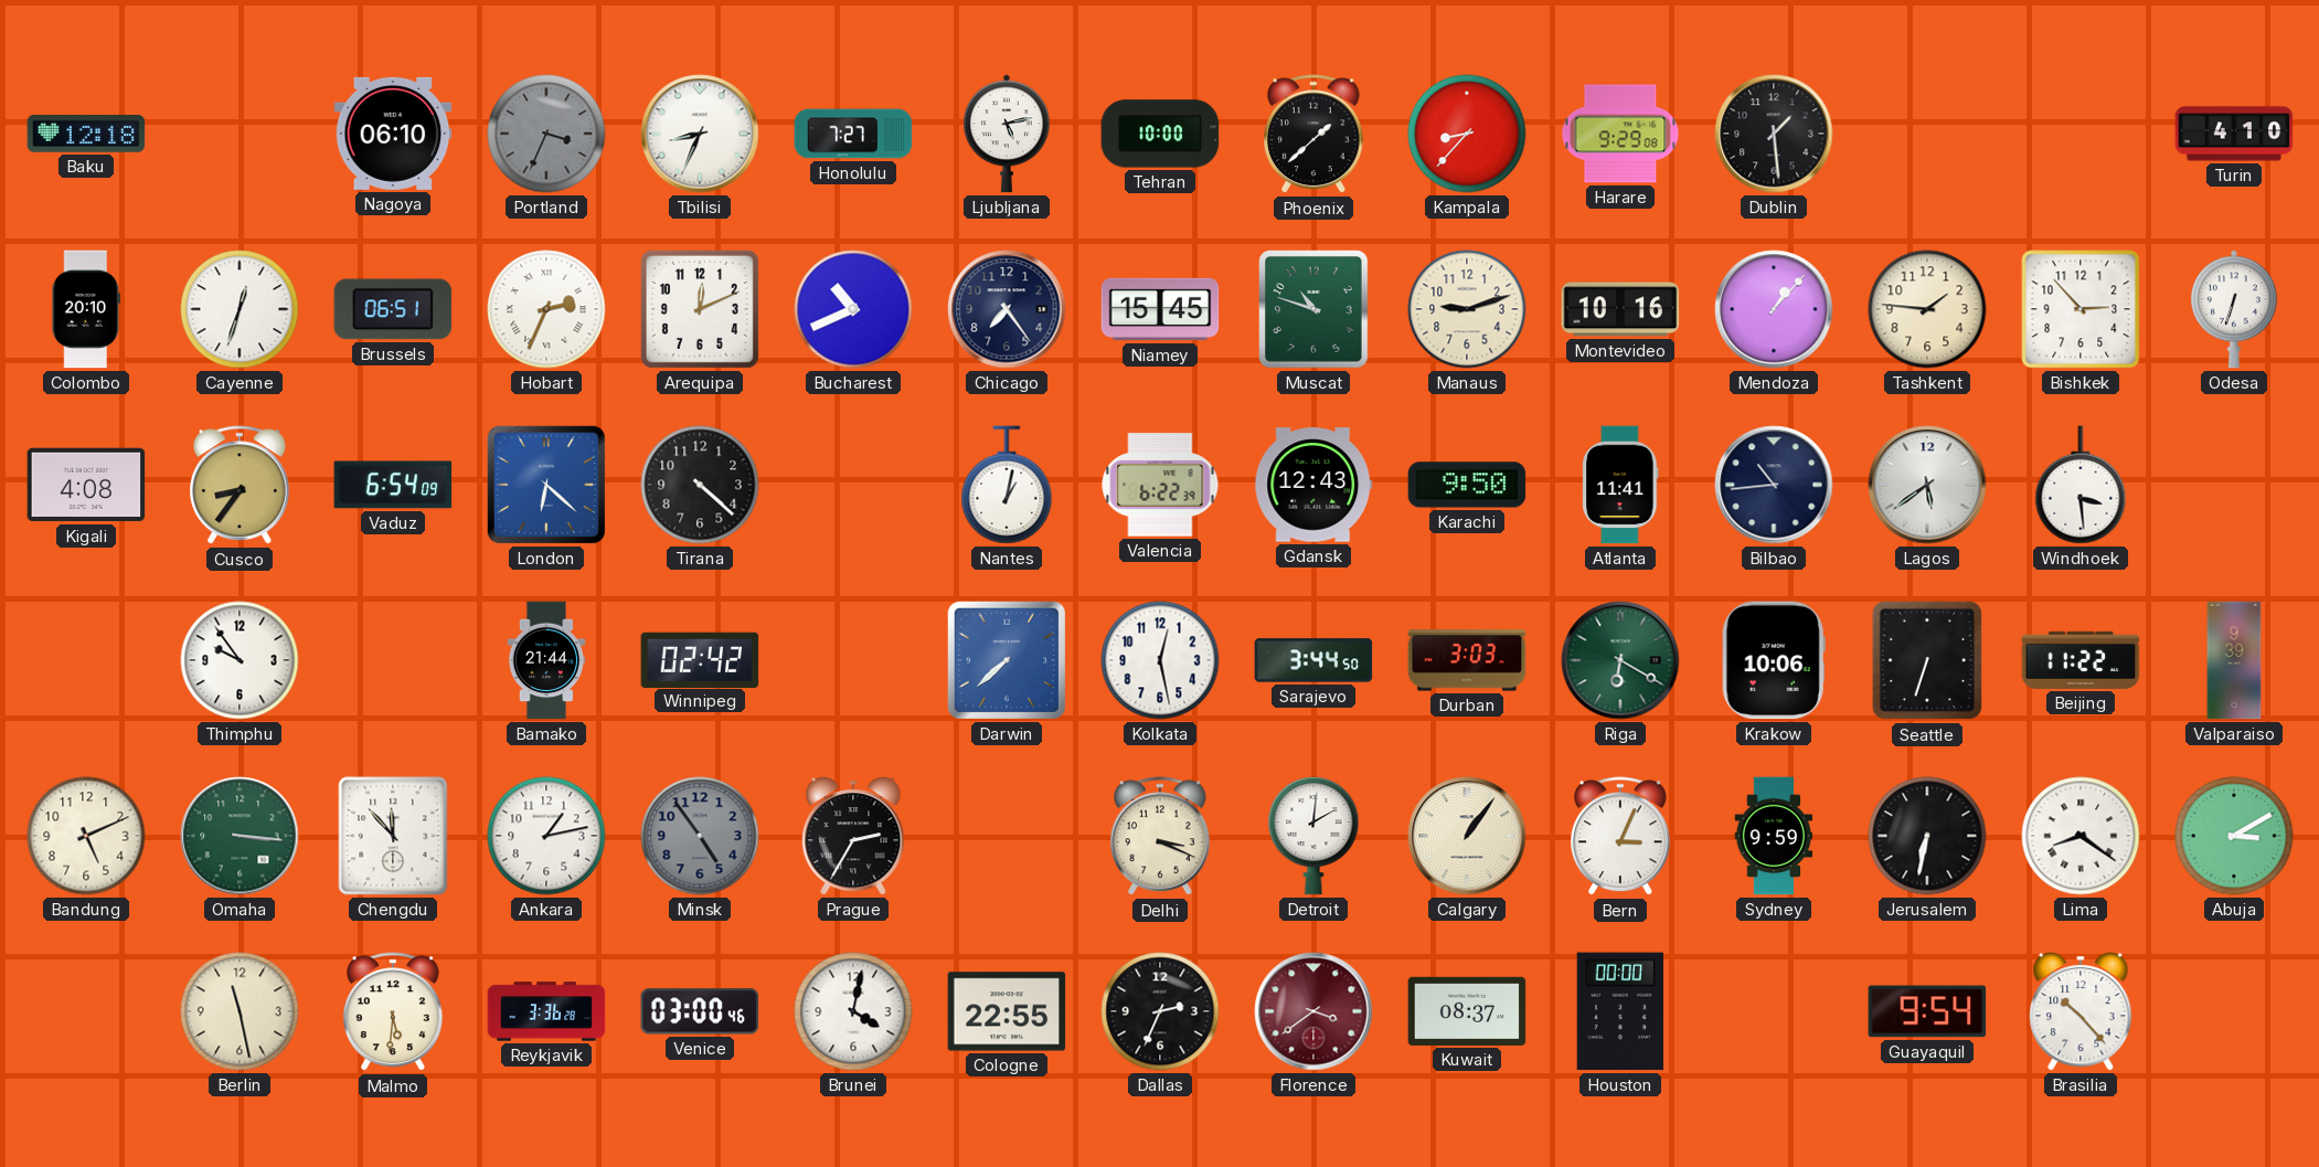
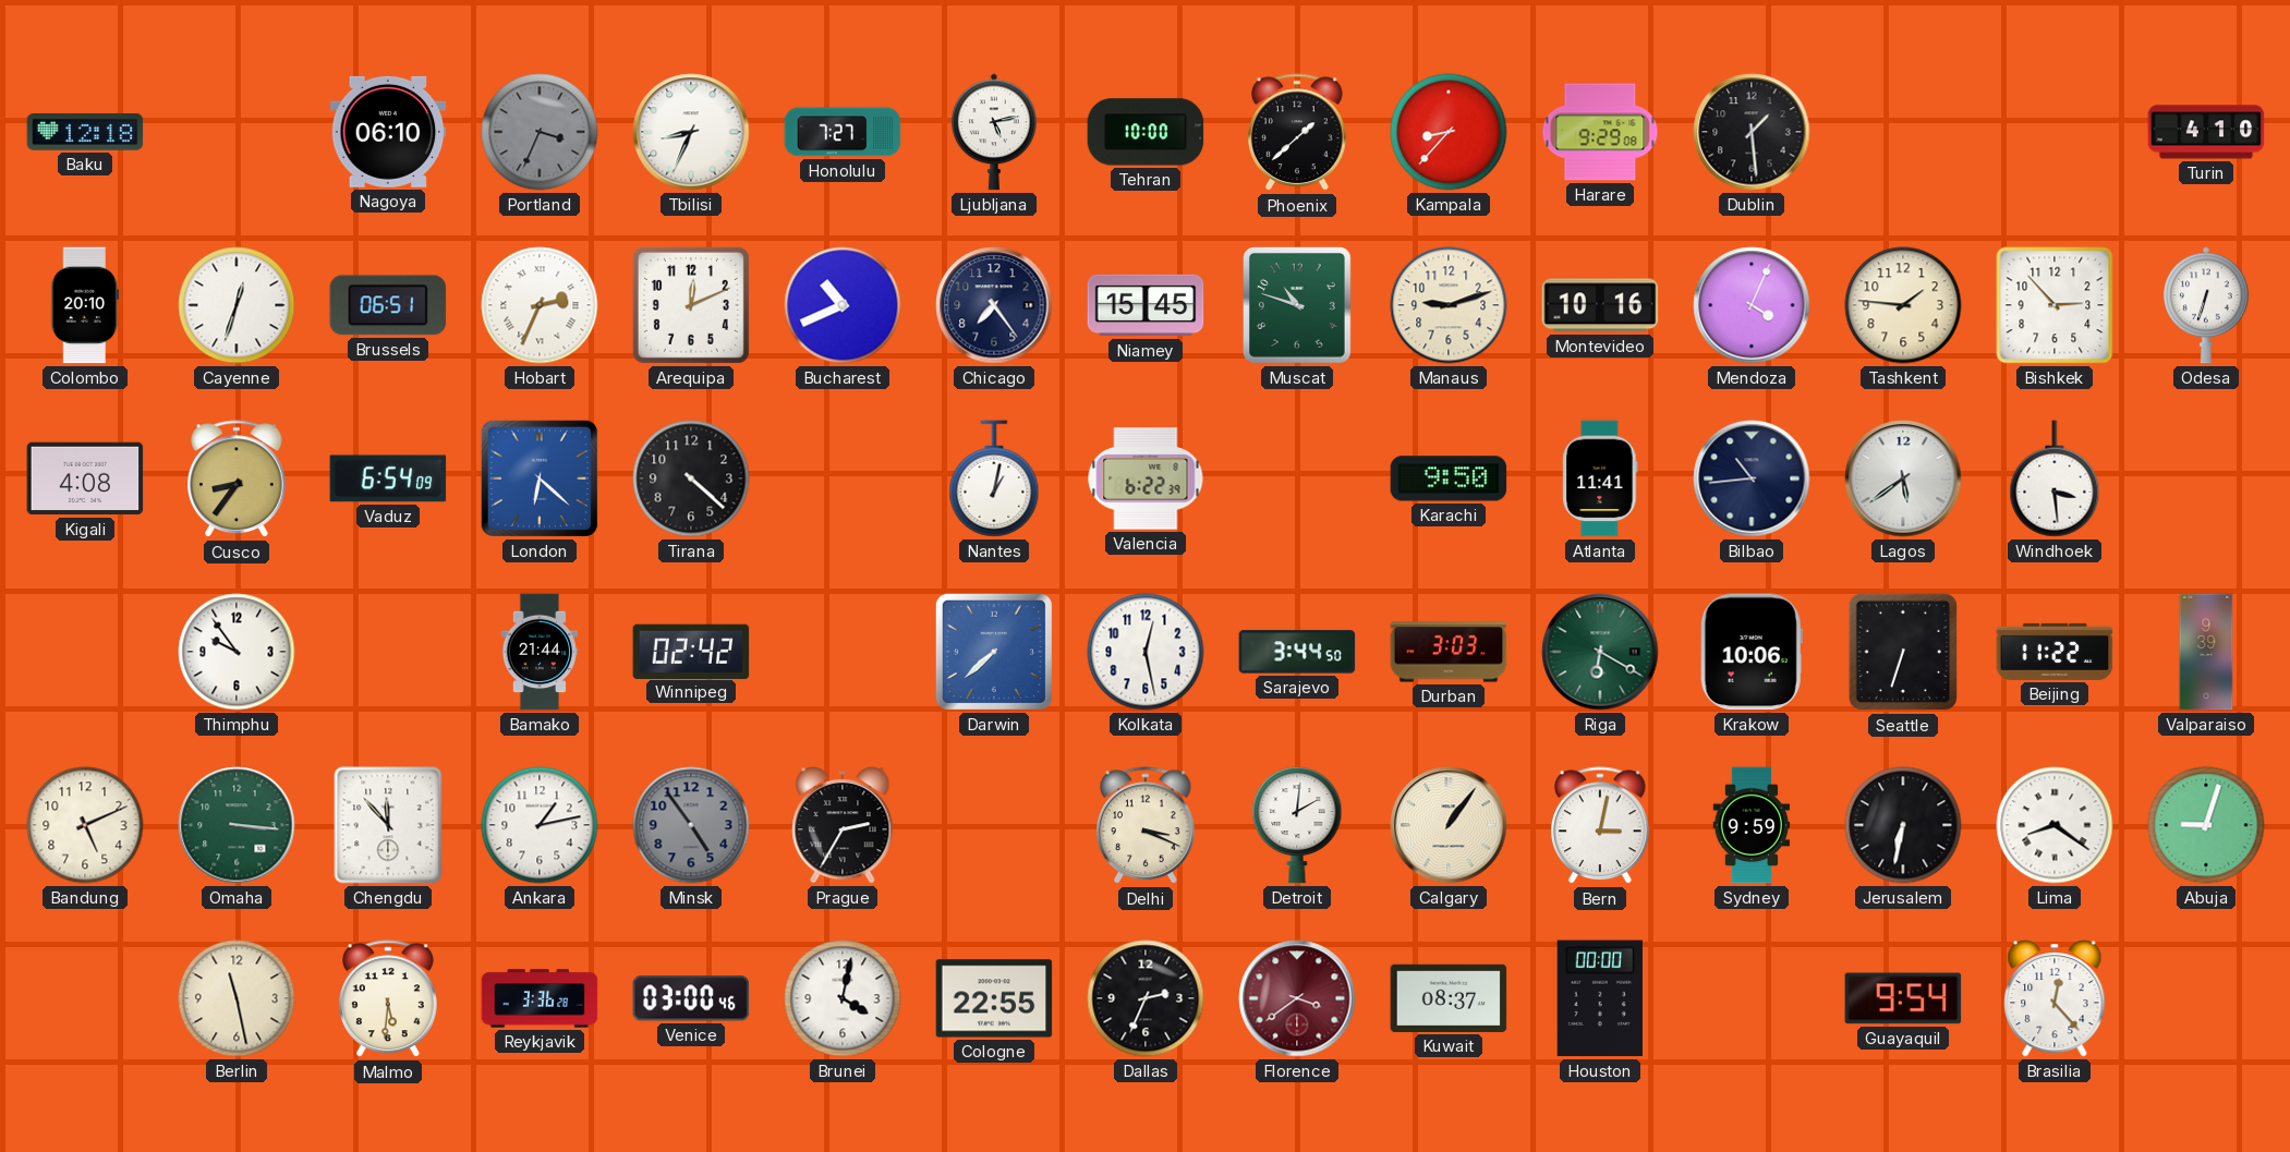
Mendoza: 1:07 -> 4:04
Gdansk: 12:43 -> none
Bern: 3:04 -> 3:02
Abuja: 3:10 -> 9:03
Brasilia: 10:23 -> 12:23
